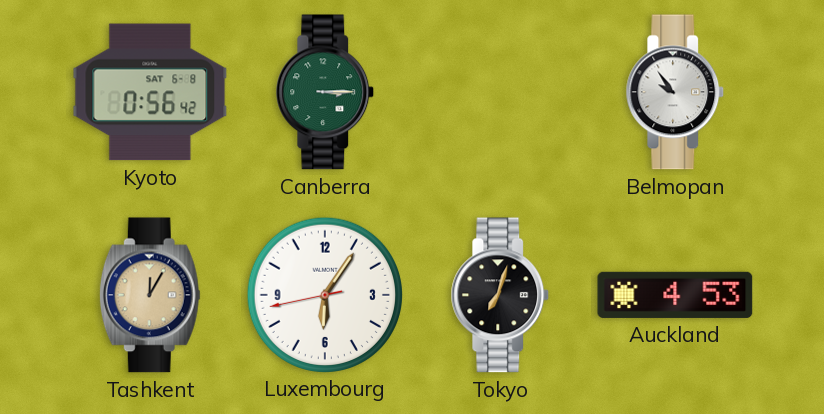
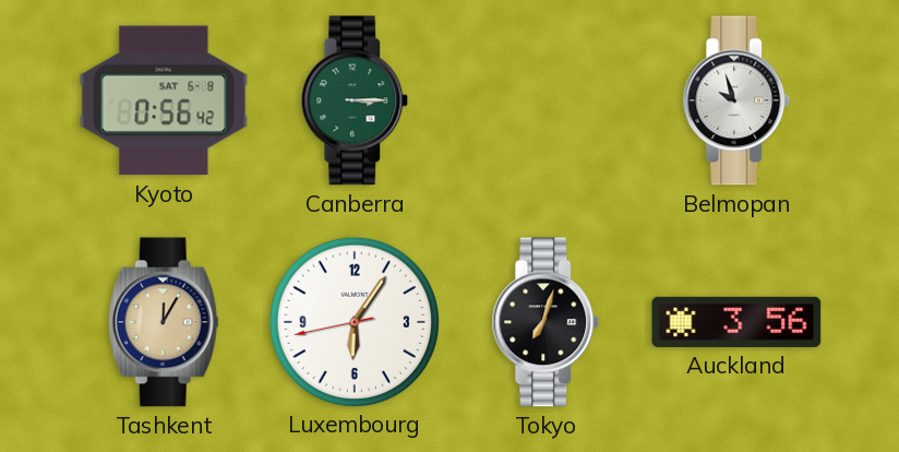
Belmopan: 9:54 -> 9:57
Auckland: 4:53 -> 3:56
